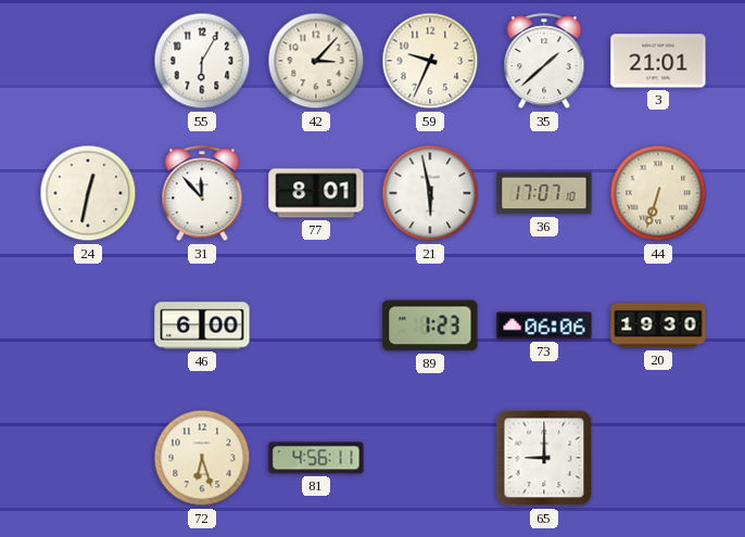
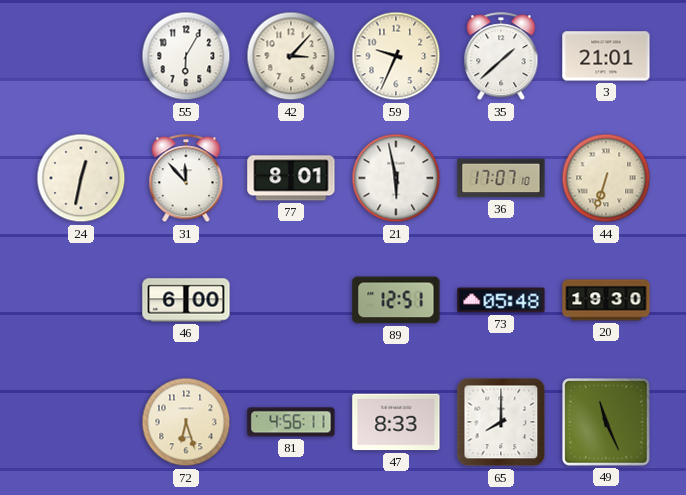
89: 1:23 -> 12:51
73: 06:06 -> 05:48
47: none -> 8:33
65: 9:00 -> 8:00
49: none -> 11:26
